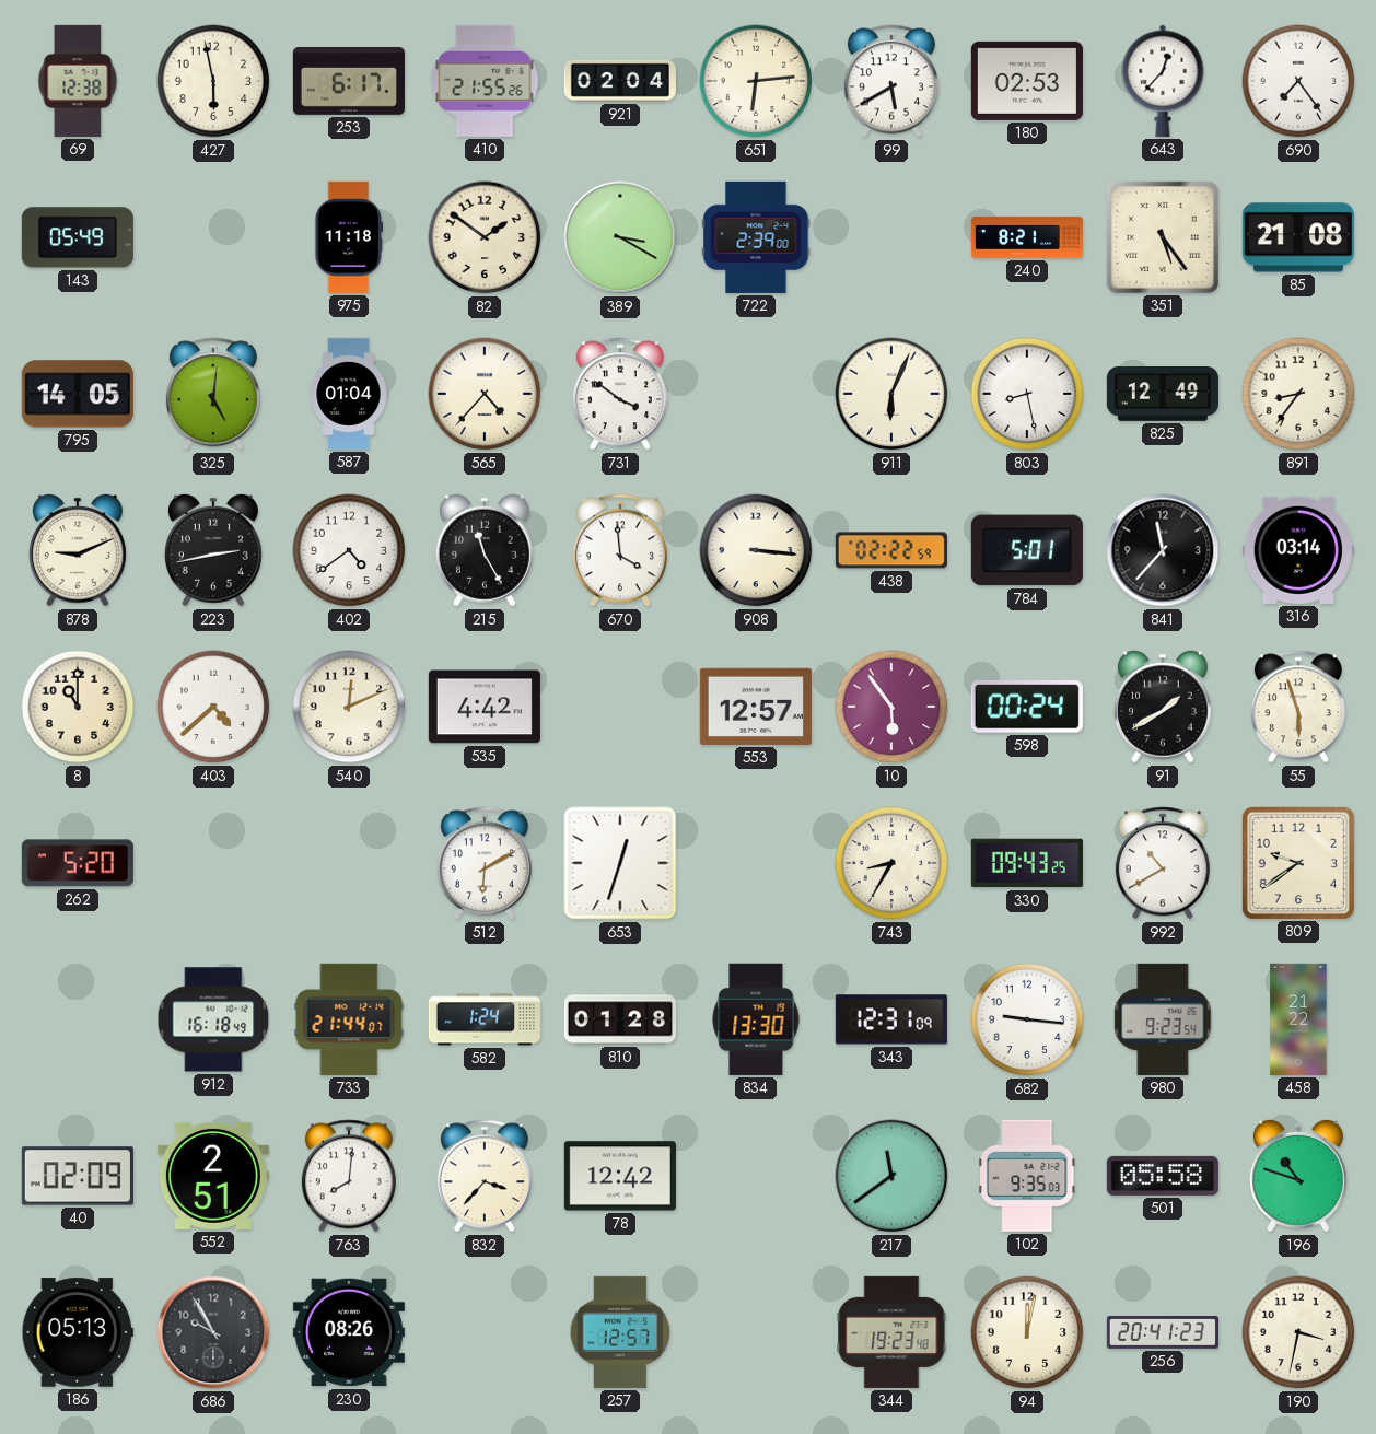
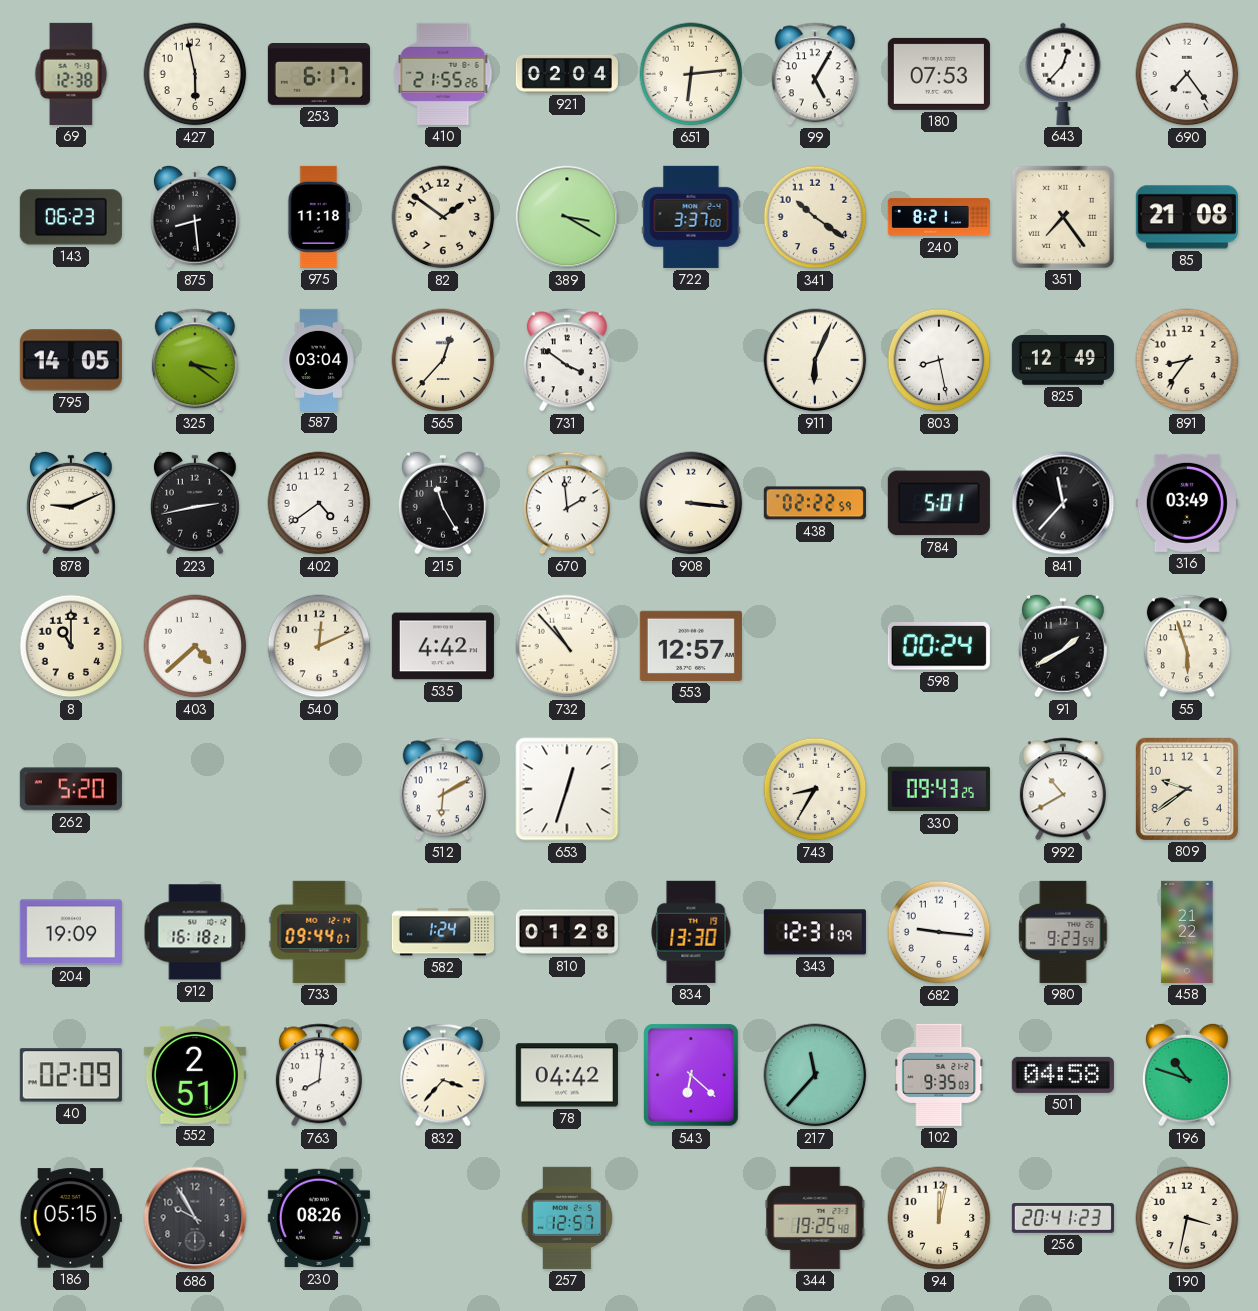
99: 5:40 -> 5:05
180: 02:53 -> 07:53
143: 05:49 -> 06:23
875: none -> 8:29
722: 2:39 -> 3:37
341: none -> 10:21
351: 5:24 -> 7:24
325: 5:01 -> 3:21
587: 01:04 -> 03:04
565: 4:37 -> 12:37
670: 3:59 -> 1:59
316: 03:14 -> 03:49
732: none -> 10:53
10: 5:54 -> none
204: none -> 19:09
912: 16:18:49 -> 16:18:21
733: 21:44 -> 09:44
78: 12:42 -> 04:42
543: none -> 6:22
217: 11:39 -> 11:37
501: 05:58 -> 04:58
186: 05:13 -> 05:15
344: 19:23 -> 19:25
